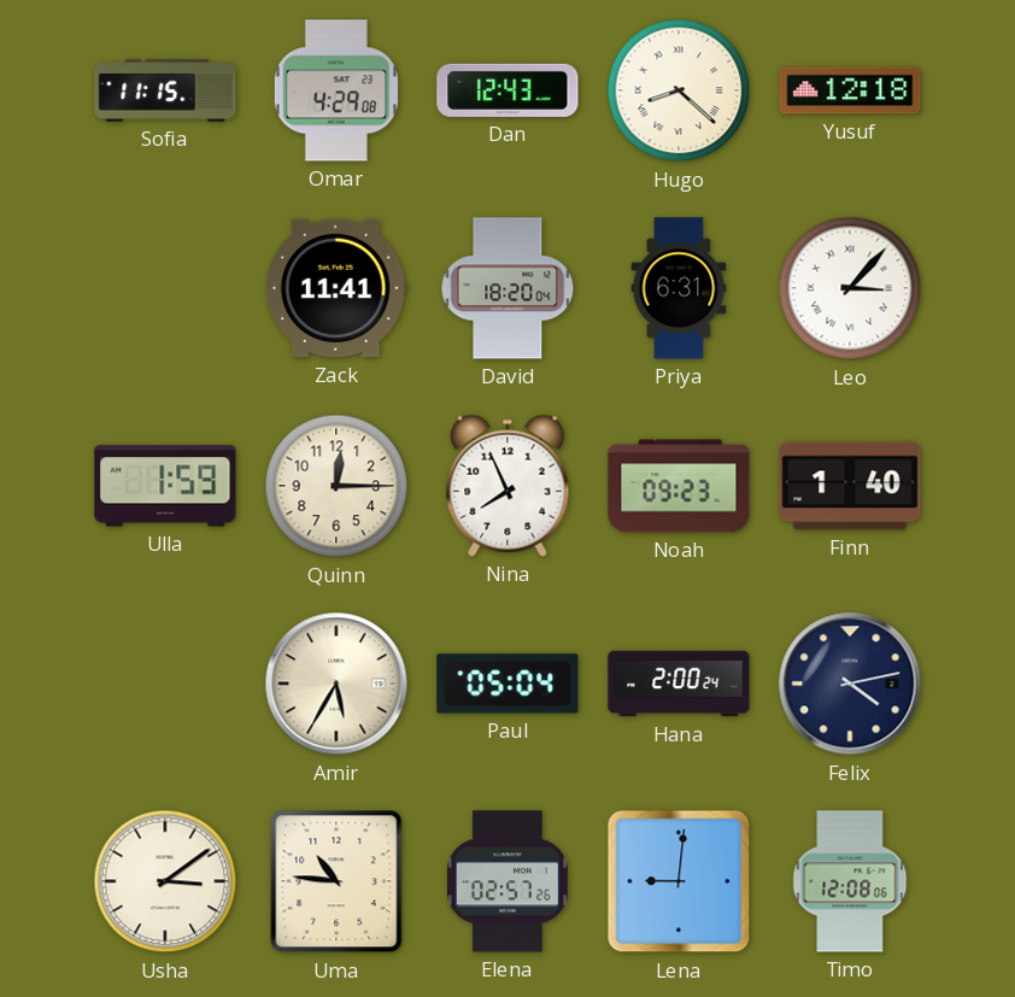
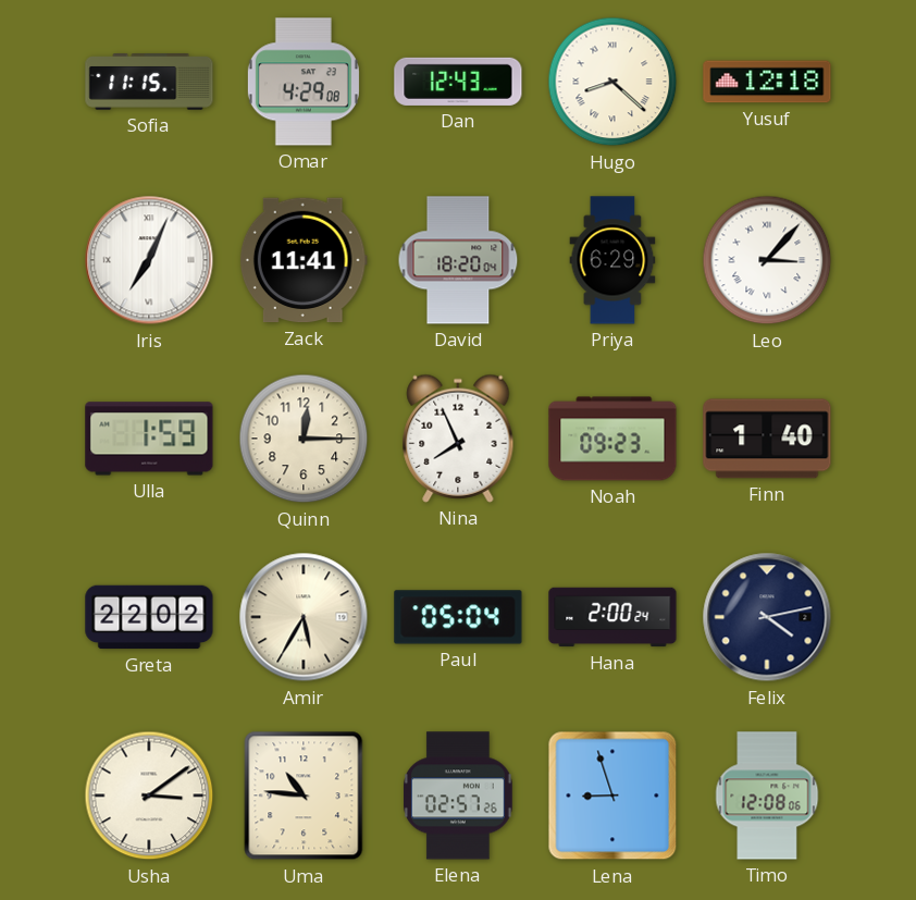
Iris: none -> 7:04
Priya: 6:31 -> 6:29
Greta: none -> 22:02
Lena: 9:01 -> 8:57
